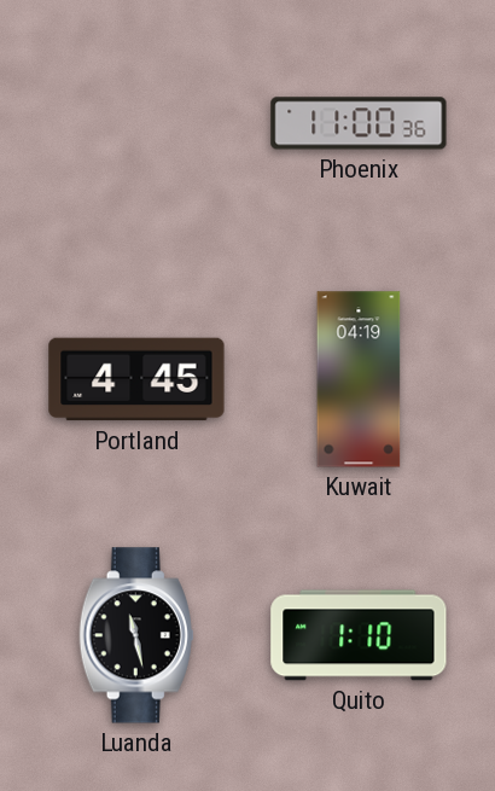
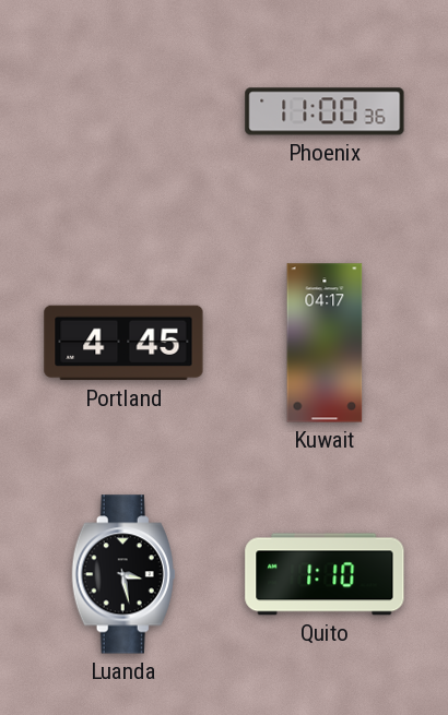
Kuwait: 04:19 -> 04:17
Luanda: 11:28 -> 3:28
